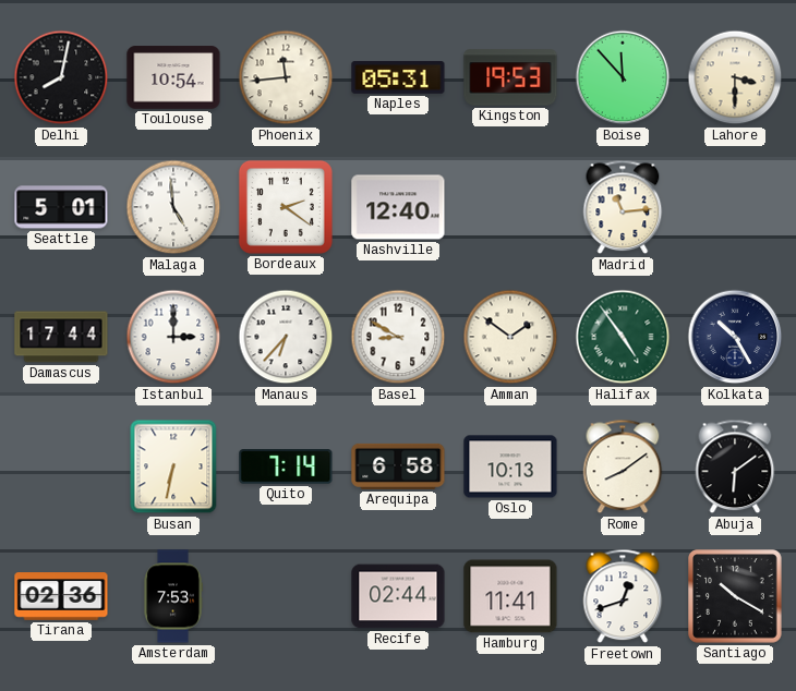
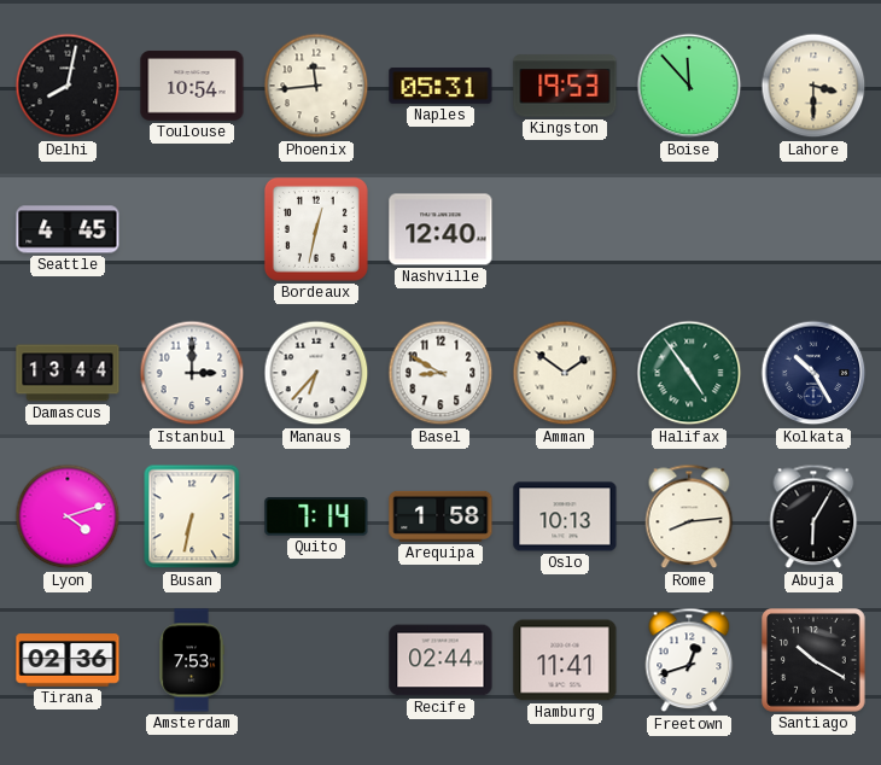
Seattle: 5:01 -> 4:45
Malaga: 4:59 -> none
Bordeaux: 2:21 -> 12:32
Madrid: 11:14 -> none
Damascus: 17:44 -> 13:44
Lyon: none -> 4:12
Arequipa: 6:58 -> 1:58
Rome: 8:09 -> 8:14
Abuja: 6:09 -> 6:05
